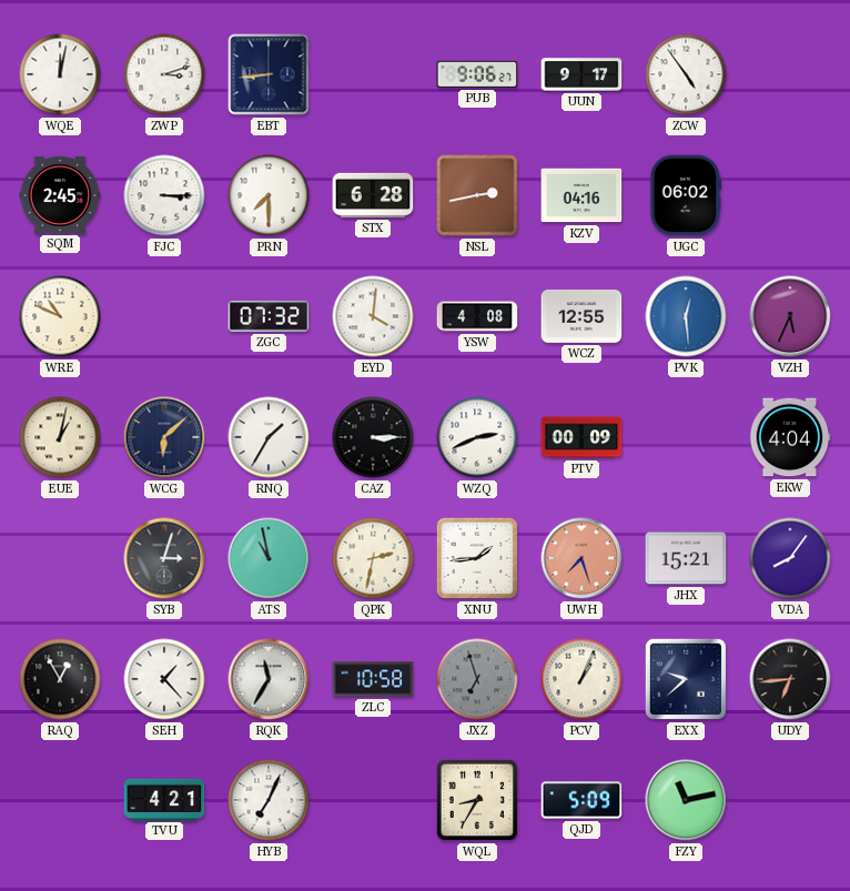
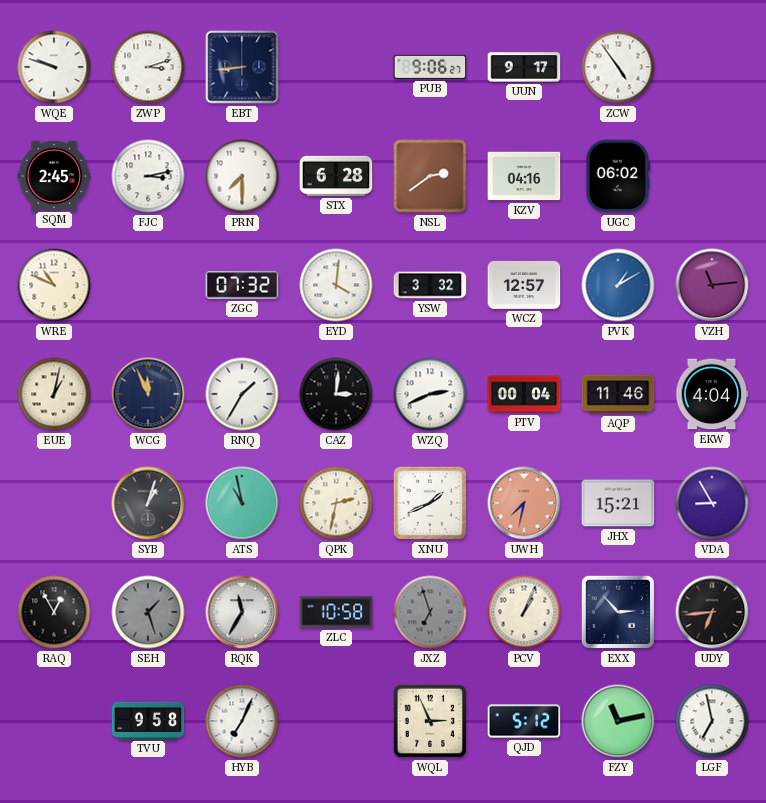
WQE: 12:02 -> 9:48
FJC: 3:15 -> 3:13
NSL: 2:43 -> 2:39
YSW: 4:08 -> 3:32
WCZ: 12:55 -> 12:57
PVK: 12:29 -> 1:10
VZH: 5:34 -> 11:14
WCG: 6:08 -> 11:56
CAZ: 3:15 -> 3:01
PTV: 00:09 -> 00:04
AQP: none -> 11:46
SYB: 3:03 -> 1:03
XNU: 1:44 -> 1:41
UWH: 7:27 -> 7:32
VDA: 8:06 -> 8:55
SEH: 1:23 -> 1:27
SEH dial: white -> grey
EXX: 9:38 -> 2:53
TVU: 4:21 -> 9:58
WQL: 8:35 -> 2:56
QJD: 5:09 -> 5:12
LGF: none -> 6:58
